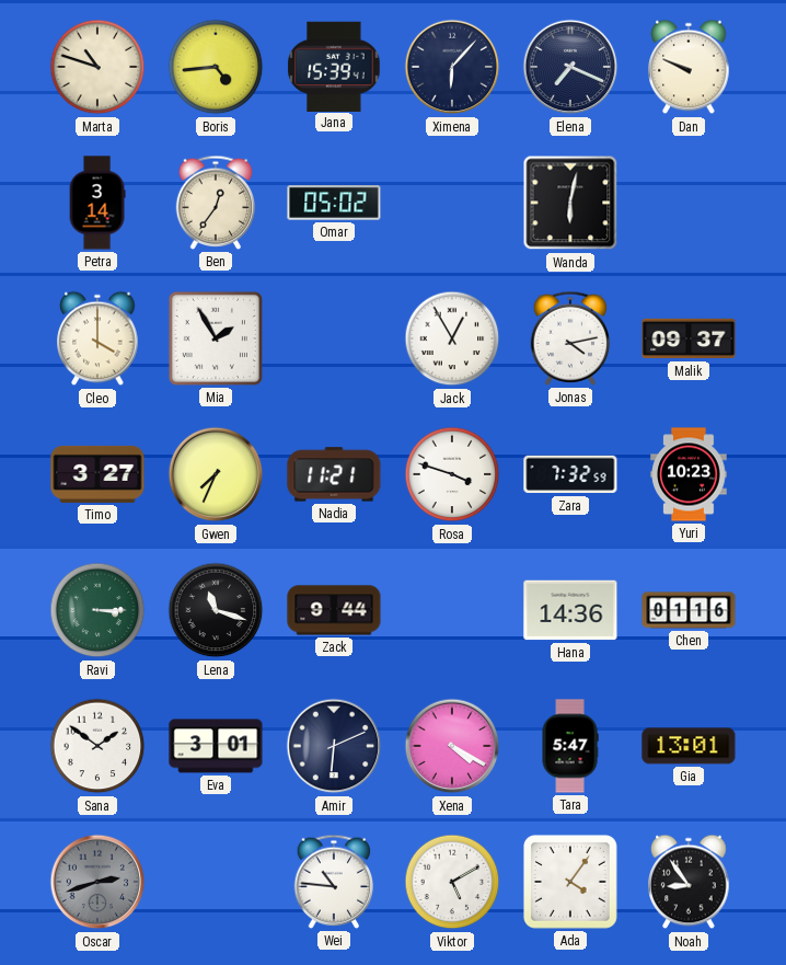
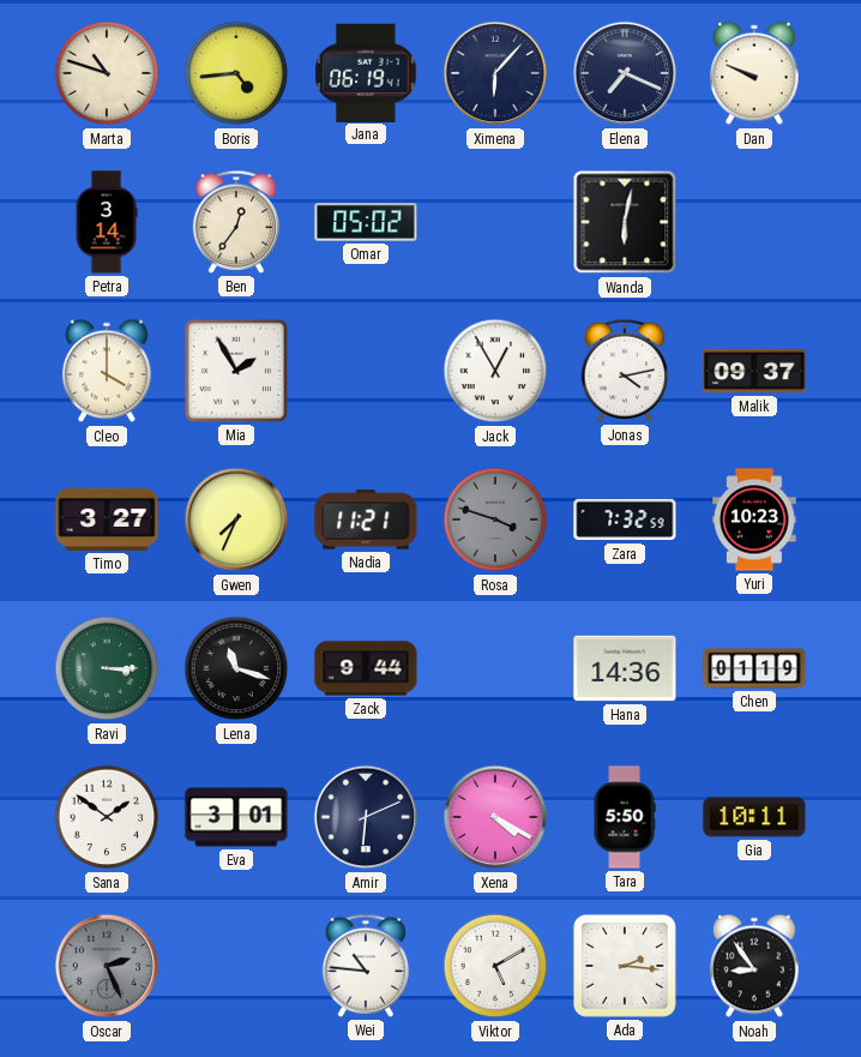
Jana: 15:39 -> 06:19
Rosa dial: white -> grey
Chen: 01:16 -> 01:19
Tara: 5:47 -> 5:50
Gia: 13:01 -> 10:11
Oscar: 2:42 -> 2:26
Ada: 4:06 -> 2:16
